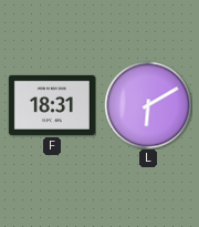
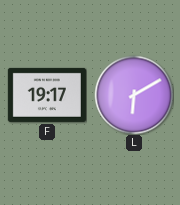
F: 18:31 -> 19:17
